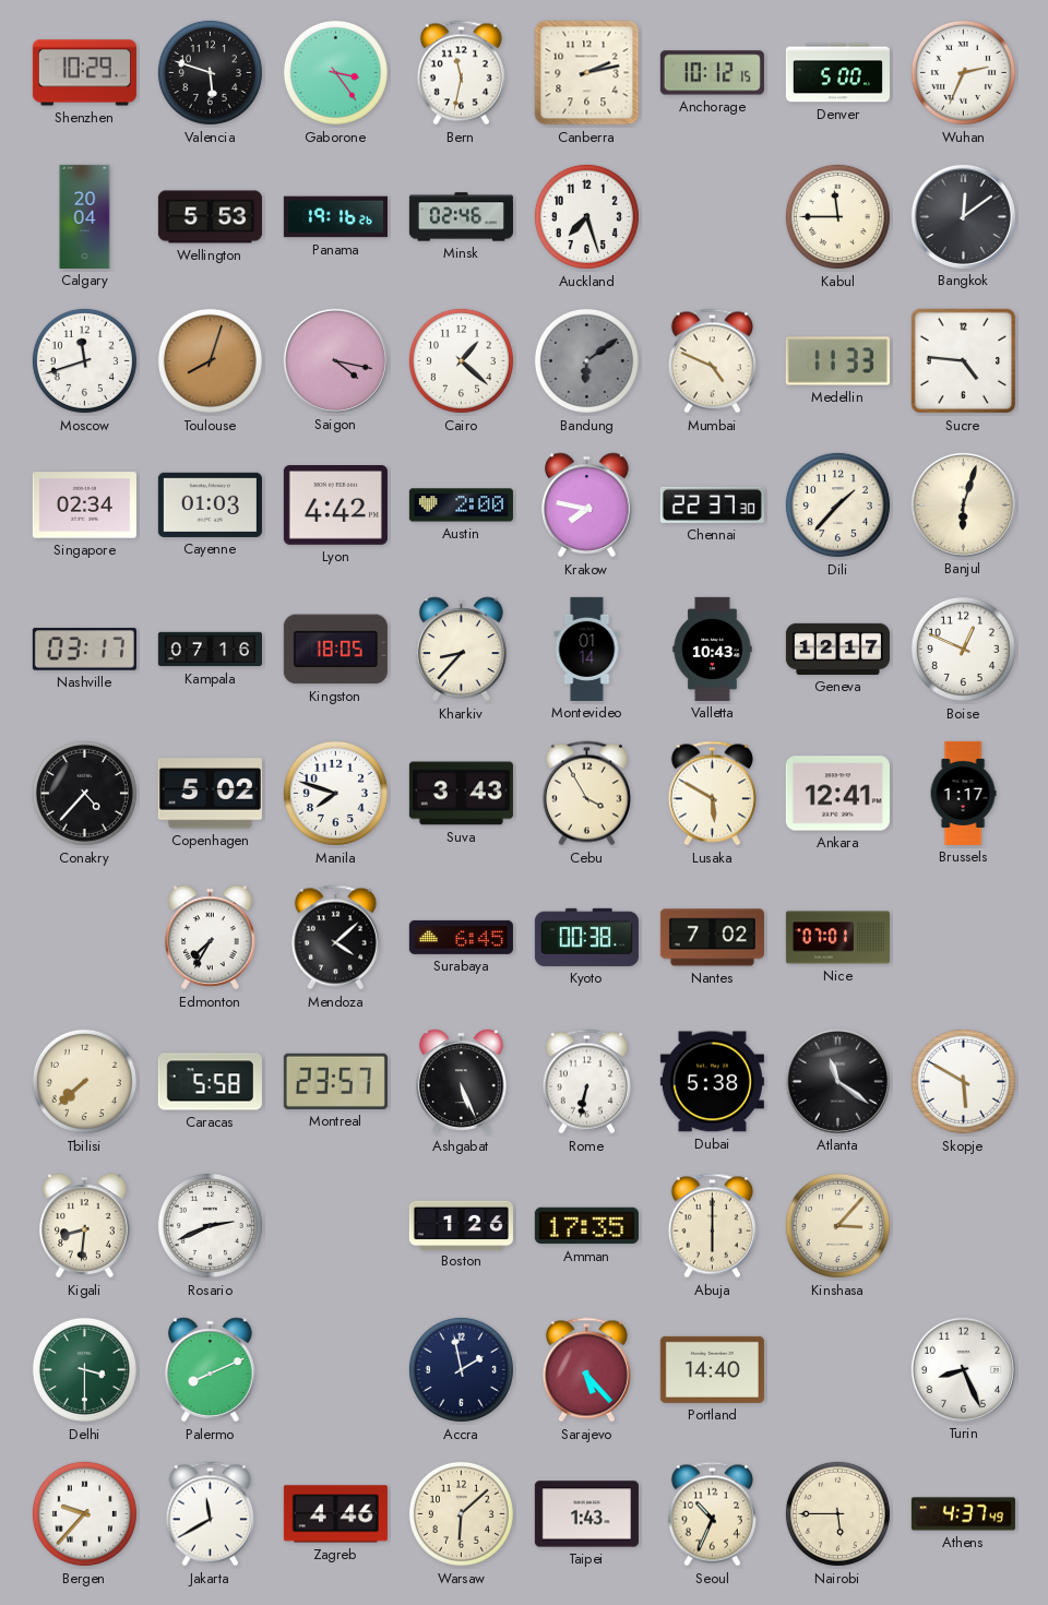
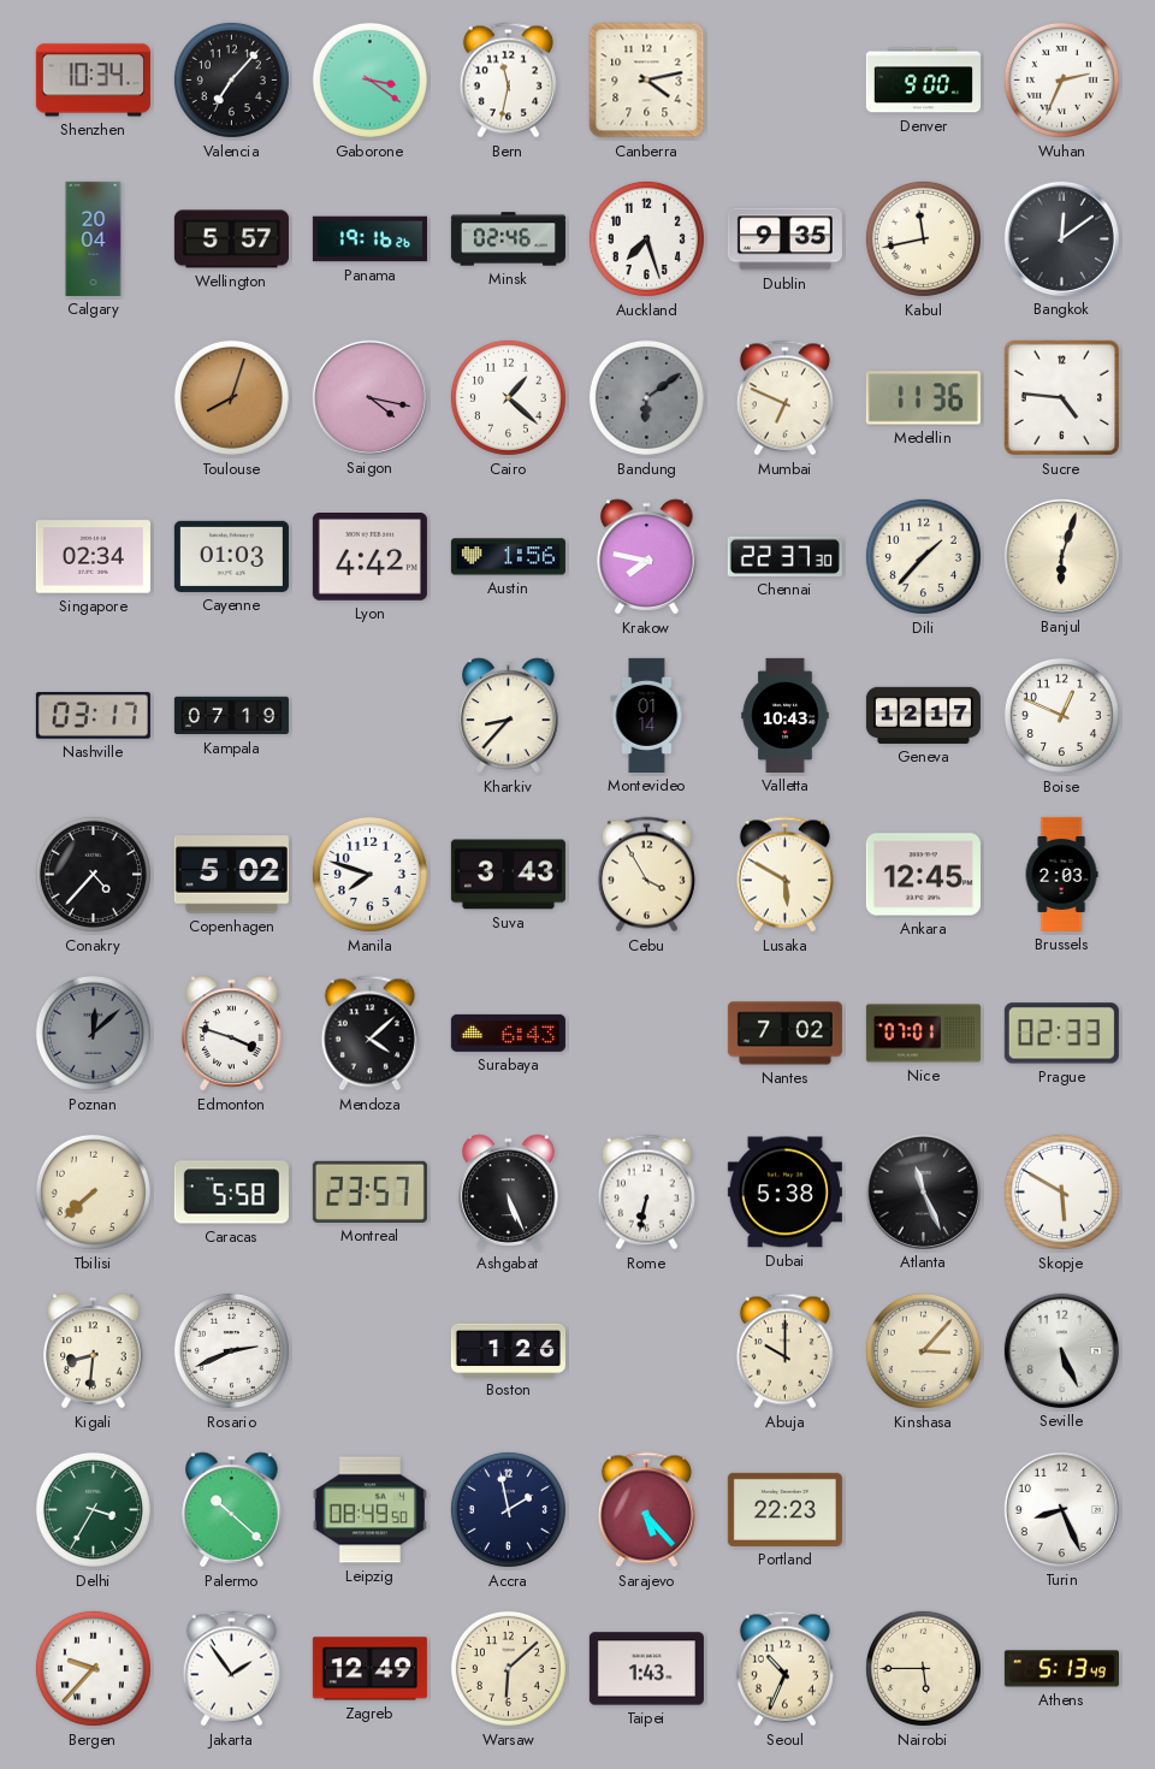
Shenzhen: 10:29 -> 10:34
Valencia: 5:48 -> 7:07
Gaborone: 3:24 -> 3:21
Canberra: 2:13 -> 4:13
Anchorage: 10:12 -> none
Denver: 5:00 -> 9:00
Wellington: 5:53 -> 5:57
Dublin: none -> 9:35
Kabul: 11:45 -> 11:43
Moscow: 11:42 -> none
Mumbai: 4:49 -> 6:49
Medellin: 11:33 -> 11:36
Austin: 2:00 -> 1:56
Kampala: 07:16 -> 07:19
Kingston: 18:05 -> none
Ankara: 12:41 -> 12:45
Brussels: 1:17 -> 2:03
Poznan: none -> 12:08
Edmonton: 7:35 -> 3:48
Surabaya: 6:45 -> 6:43
Kyoto: 00:38 -> none
Prague: none -> 02:33
Atlanta: 11:21 -> 11:26
Amman: 17:35 -> none
Abuja: 6:00 -> 10:00
Seville: none -> 5:26
Delhi: 3:30 -> 3:35
Palermo: 8:11 -> 10:22
Leipzig: none -> 08:49
Portland: 14:40 -> 22:23
Jakarta: 11:40 -> 1:54
Zagreb: 4:46 -> 12:49
Athens: 4:37 -> 5:13
